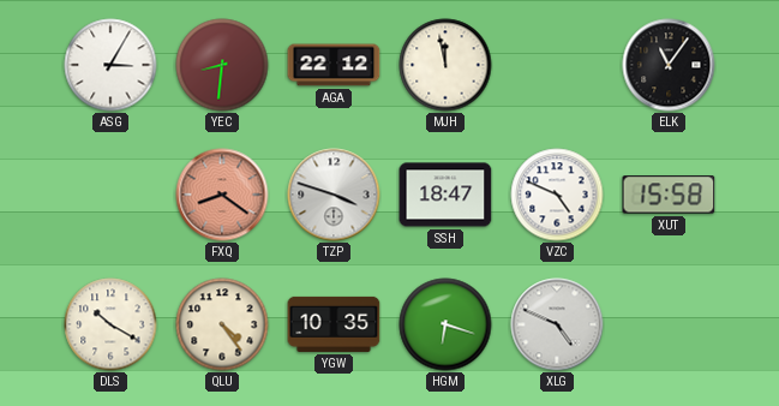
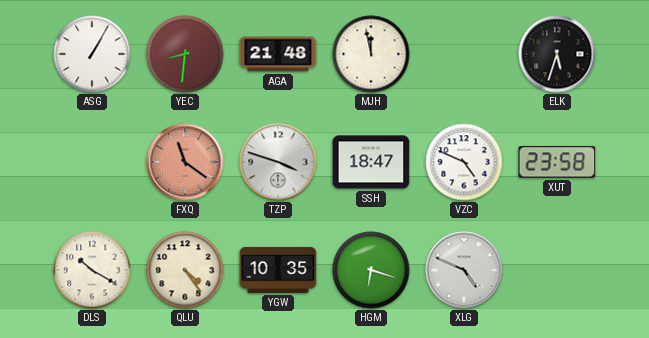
ASG: 3:05 -> 1:05
AGA: 22:12 -> 21:48
ELK: 11:06 -> 5:33
FXQ: 8:21 -> 11:21
XUT: 15:58 -> 23:58
